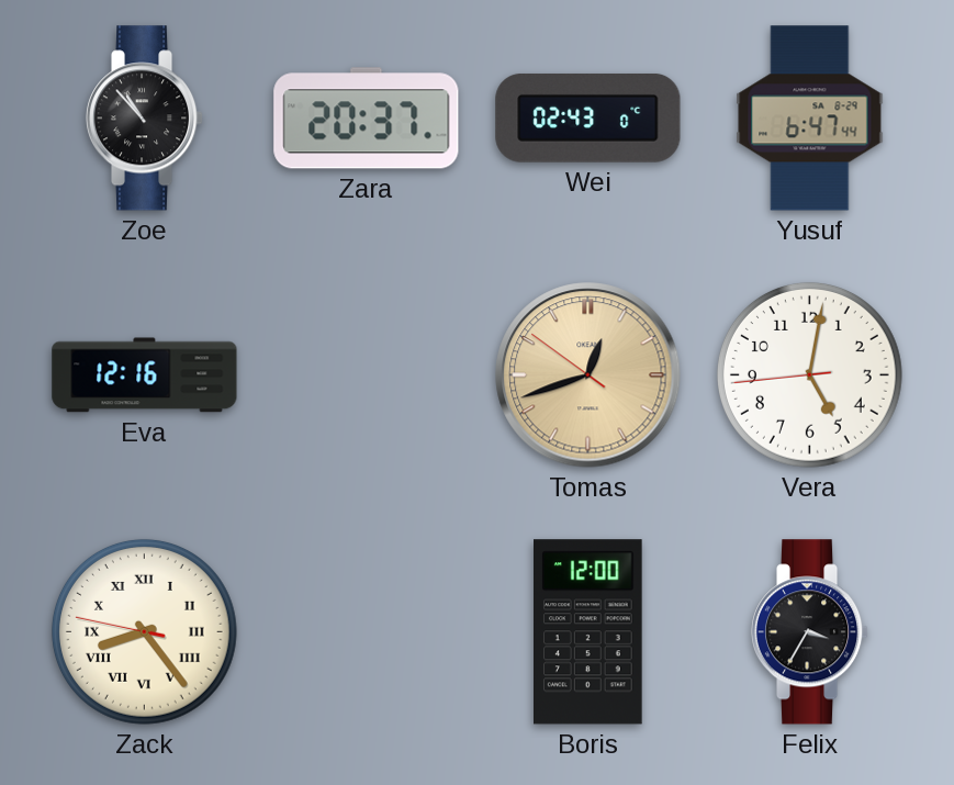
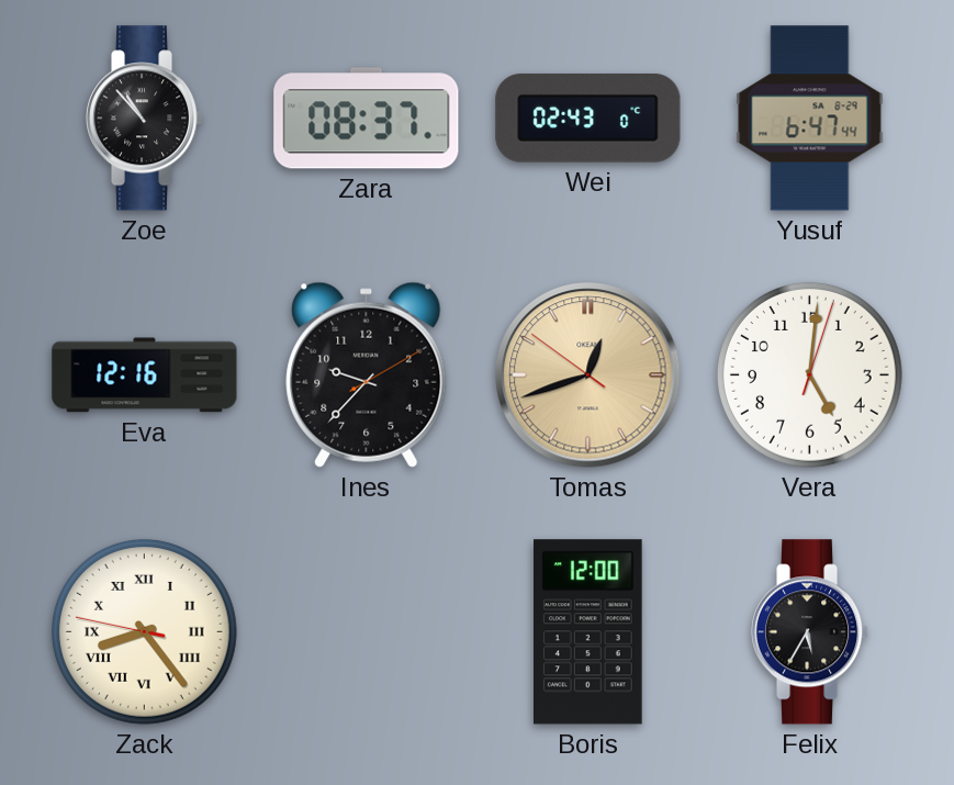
Zara: 20:37 -> 08:37
Ines: none -> 9:37
Vera: 5:01:44 -> 5:01:03
Felix: 3:35 -> 5:35
